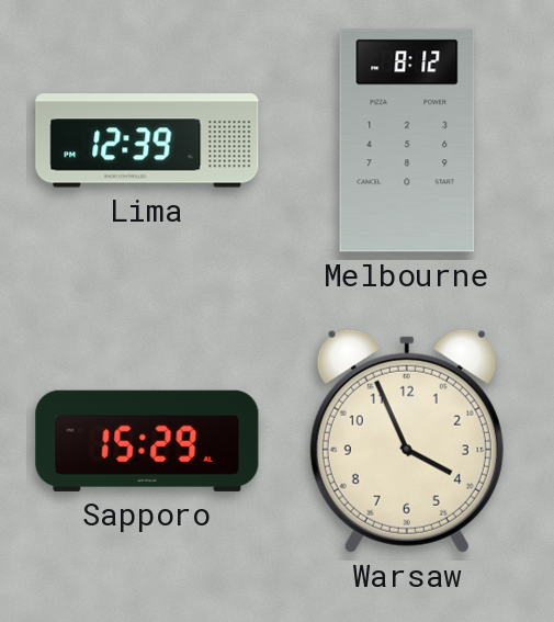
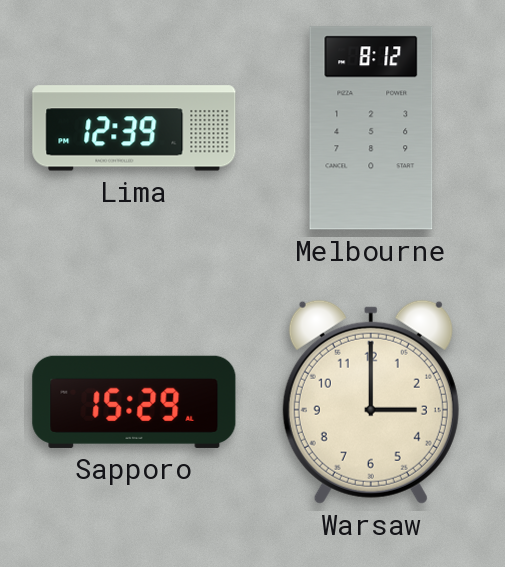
Warsaw: 3:56 -> 3:00
